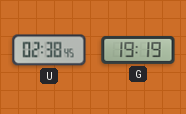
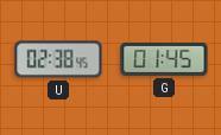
G: 19:19 -> 01:45
